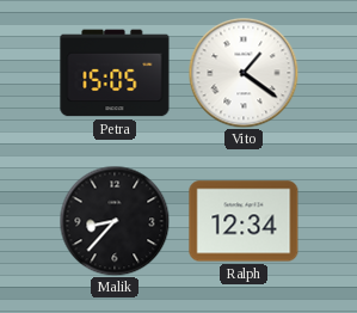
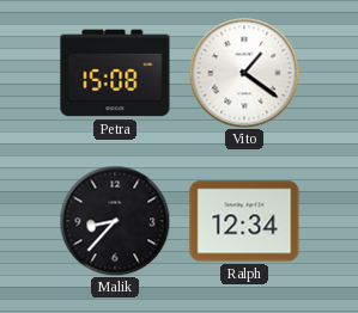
Petra: 15:05 -> 15:08
